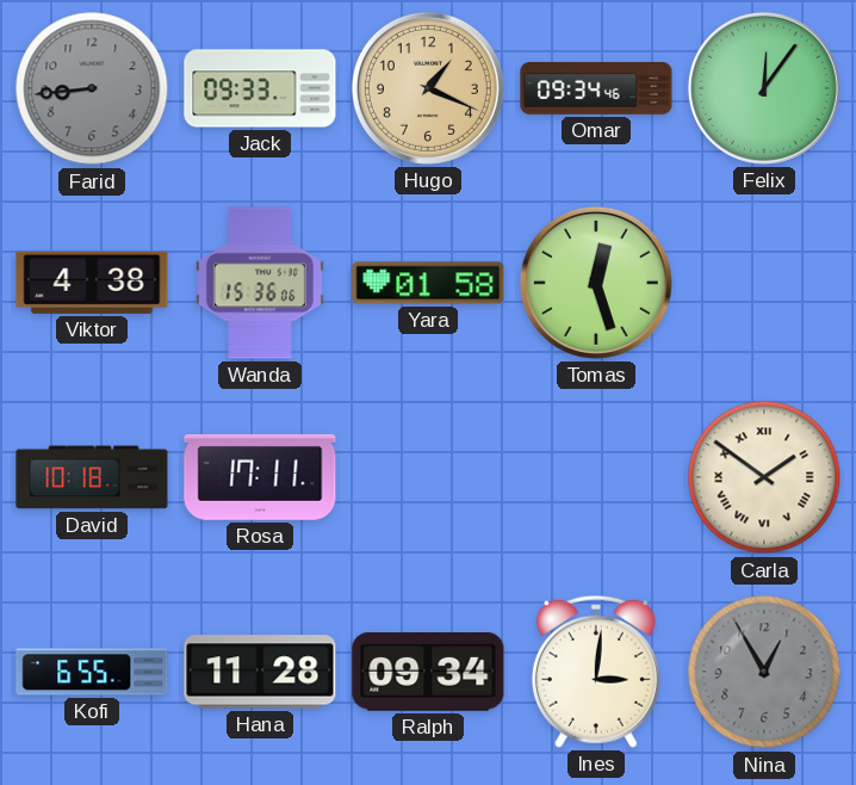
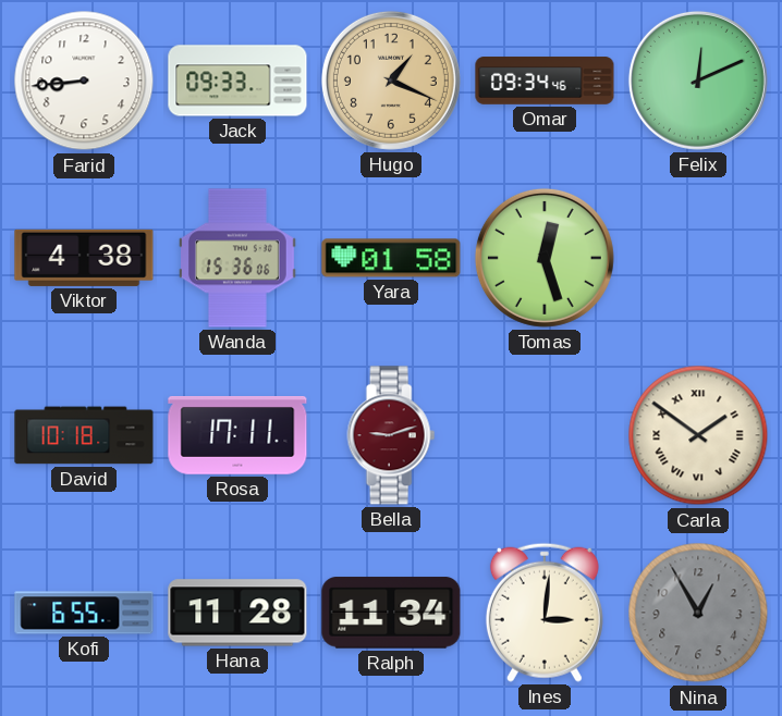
Farid dial: grey -> white
Felix: 12:06 -> 12:11
Bella: none -> 9:12
Ralph: 09:34 -> 11:34
